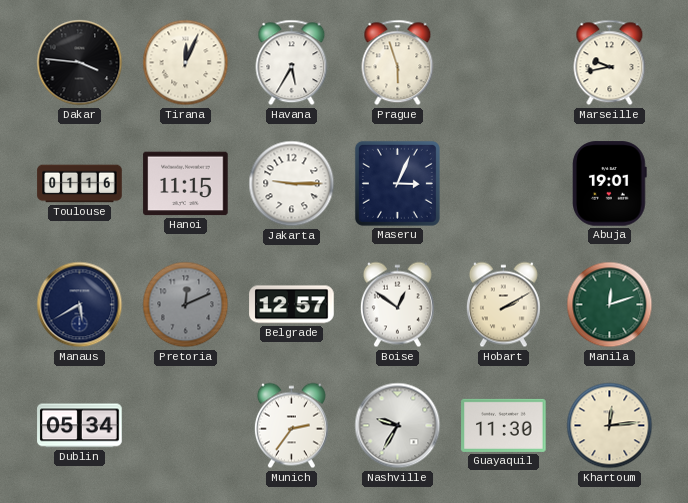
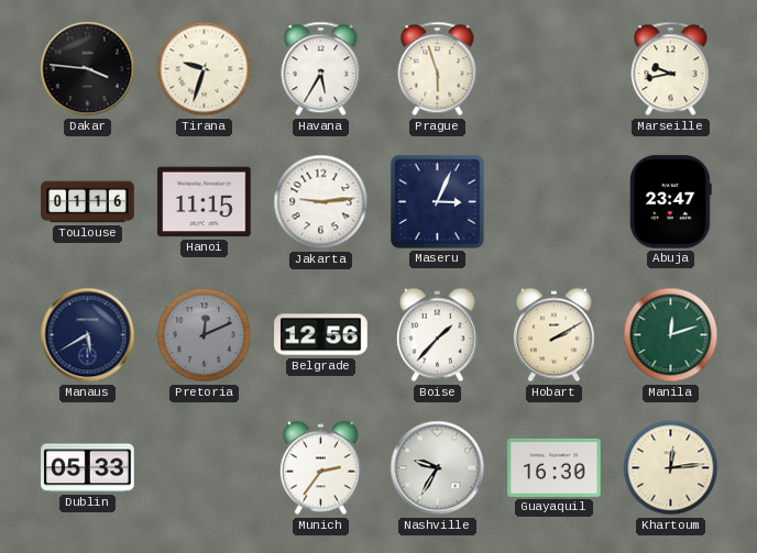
Tirana: 12:04 -> 9:33
Jakarta: 9:15 -> 9:14
Abuja: 19:01 -> 23:47
Belgrade: 12:57 -> 12:56
Boise: 12:51 -> 1:37
Dublin: 05:34 -> 05:33
Guayaquil: 11:30 -> 16:30
